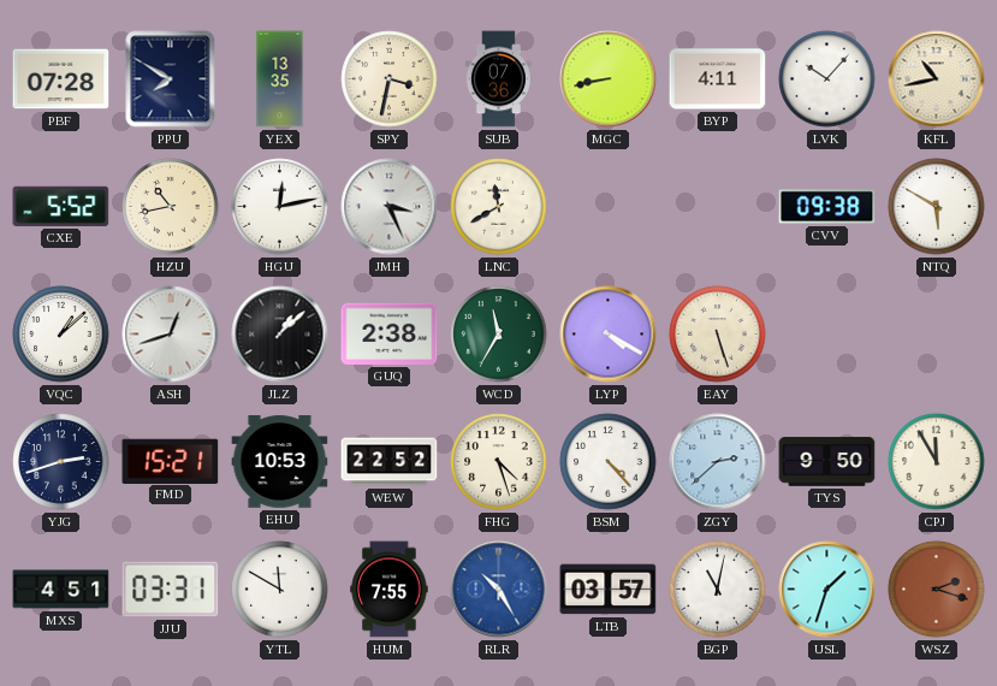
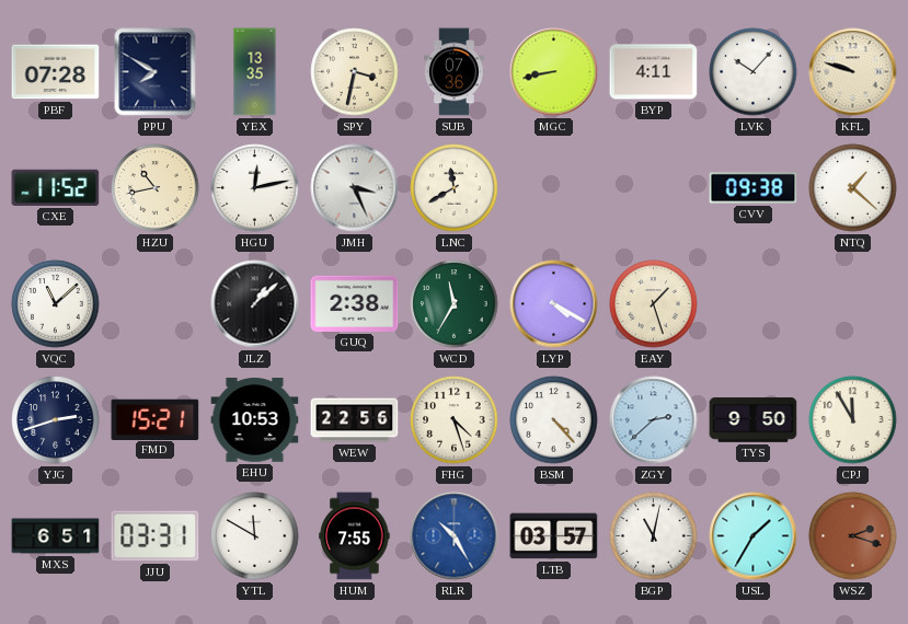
KFL: 10:43 -> 9:48
CXE: 5:52 -> 11:52
NTQ: 5:50 -> 1:22
VQC: 1:08 -> 11:08
ASH: 12:42 -> none
EAY: 5:27 -> 1:27
WEW: 22:52 -> 22:56
MXS: 4:51 -> 6:51
USL: 1:33 -> 1:35
